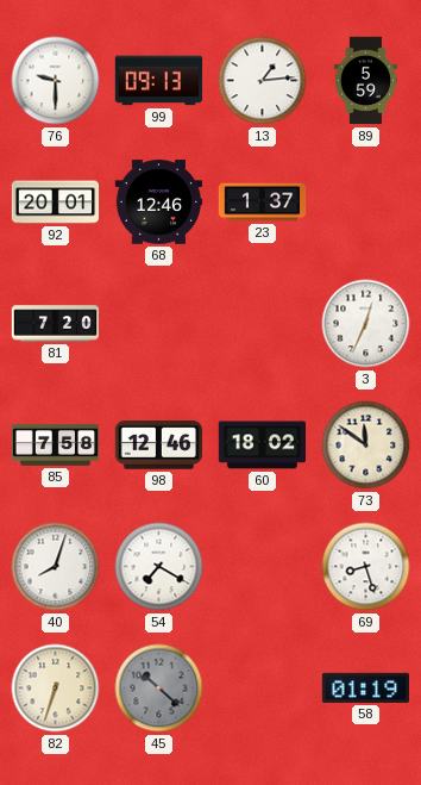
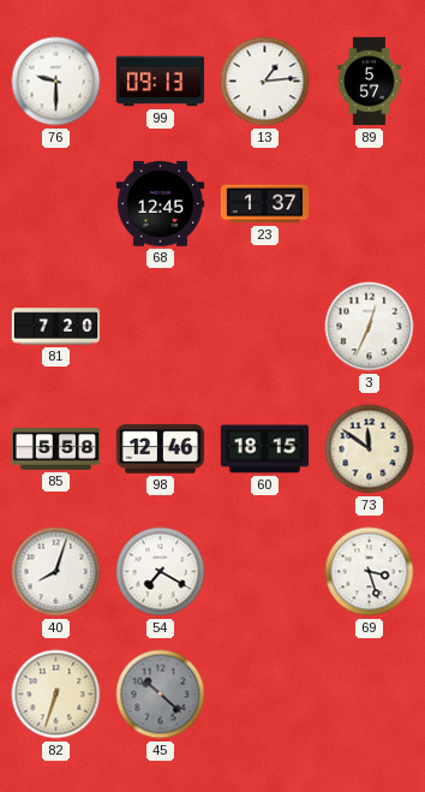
89: 5:59 -> 5:57
92: 20:01 -> none
68: 12:46 -> 12:45
85: 7:58 -> 5:58
60: 18:02 -> 18:15
69: 8:27 -> 3:27
58: 01:19 -> none
